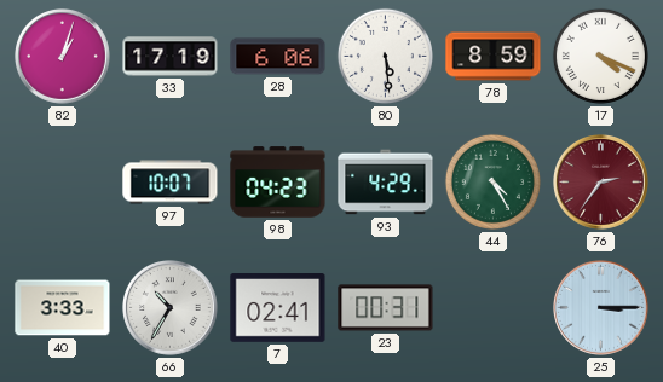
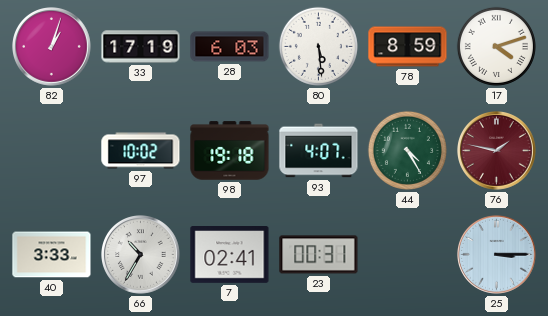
28: 6:06 -> 6:03
17: 4:19 -> 4:12
97: 10:07 -> 10:02
98: 04:23 -> 19:18
93: 4:29 -> 4:07
76: 2:36 -> 1:47
